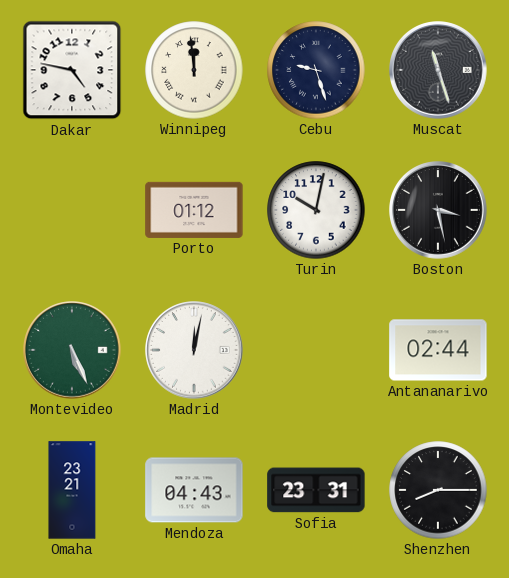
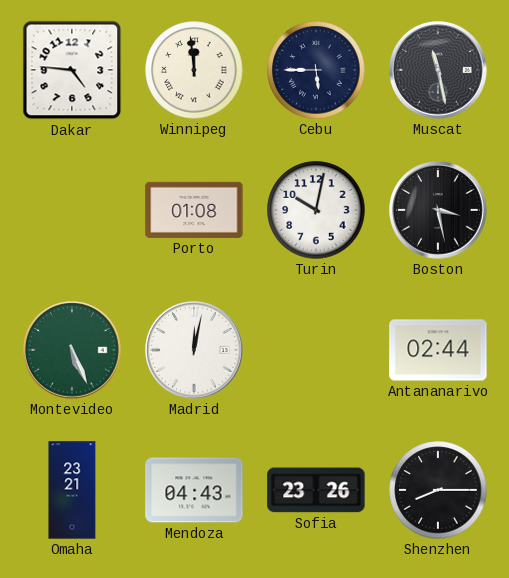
Dakar: 4:47 -> 4:46
Cebu: 9:27 -> 5:45
Muscat: 11:27 -> 11:28
Porto: 01:12 -> 01:08
Sofia: 23:31 -> 23:26
